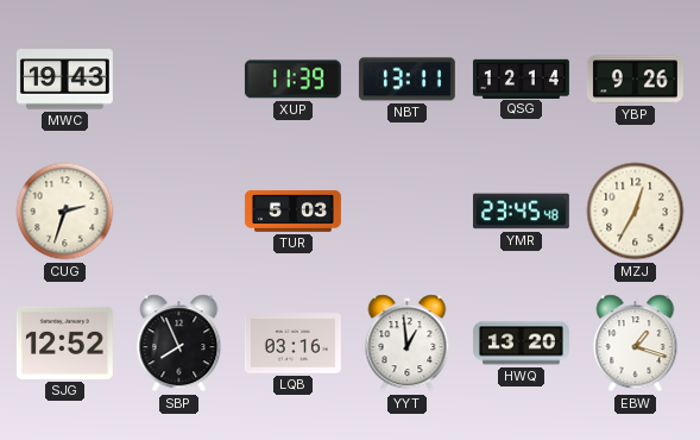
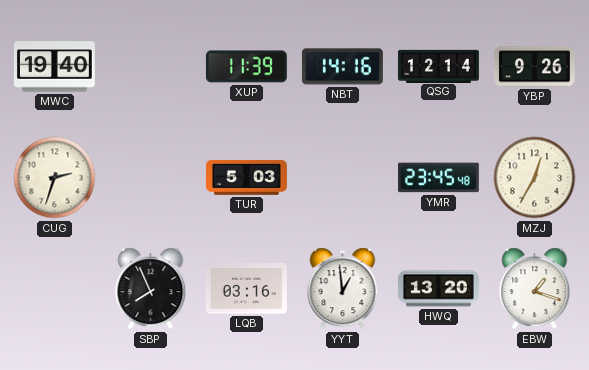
MWC: 19:43 -> 19:40
NBT: 13:11 -> 14:16
SJG: 12:52 -> none
